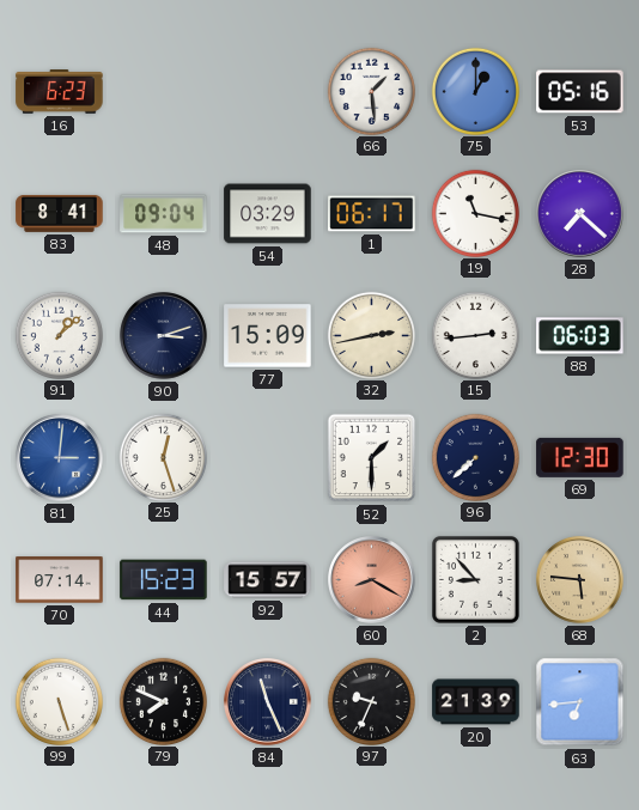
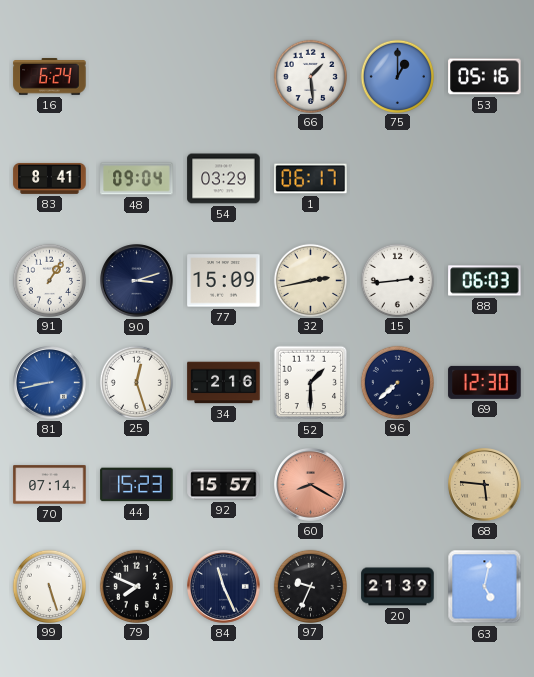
16: 6:23 -> 6:24
19: 11:17 -> none
28: 7:22 -> none
91: 1:08 -> 1:06
81: 3:01 -> 8:43
34: none -> 2:16
2: 8:53 -> none
63: 6:44 -> 5:02
